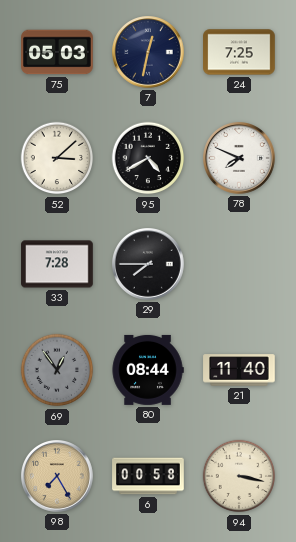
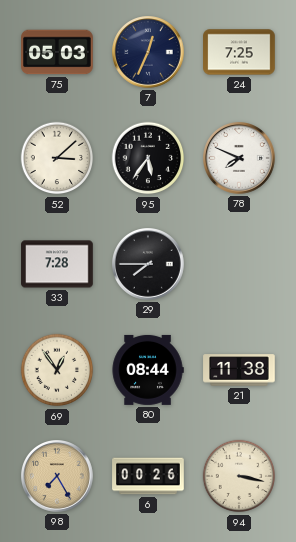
7: 12:32 -> 12:34
95: 4:40 -> 5:36
69 dial: grey -> cream
21: 11:40 -> 11:38
6: 00:58 -> 00:26
